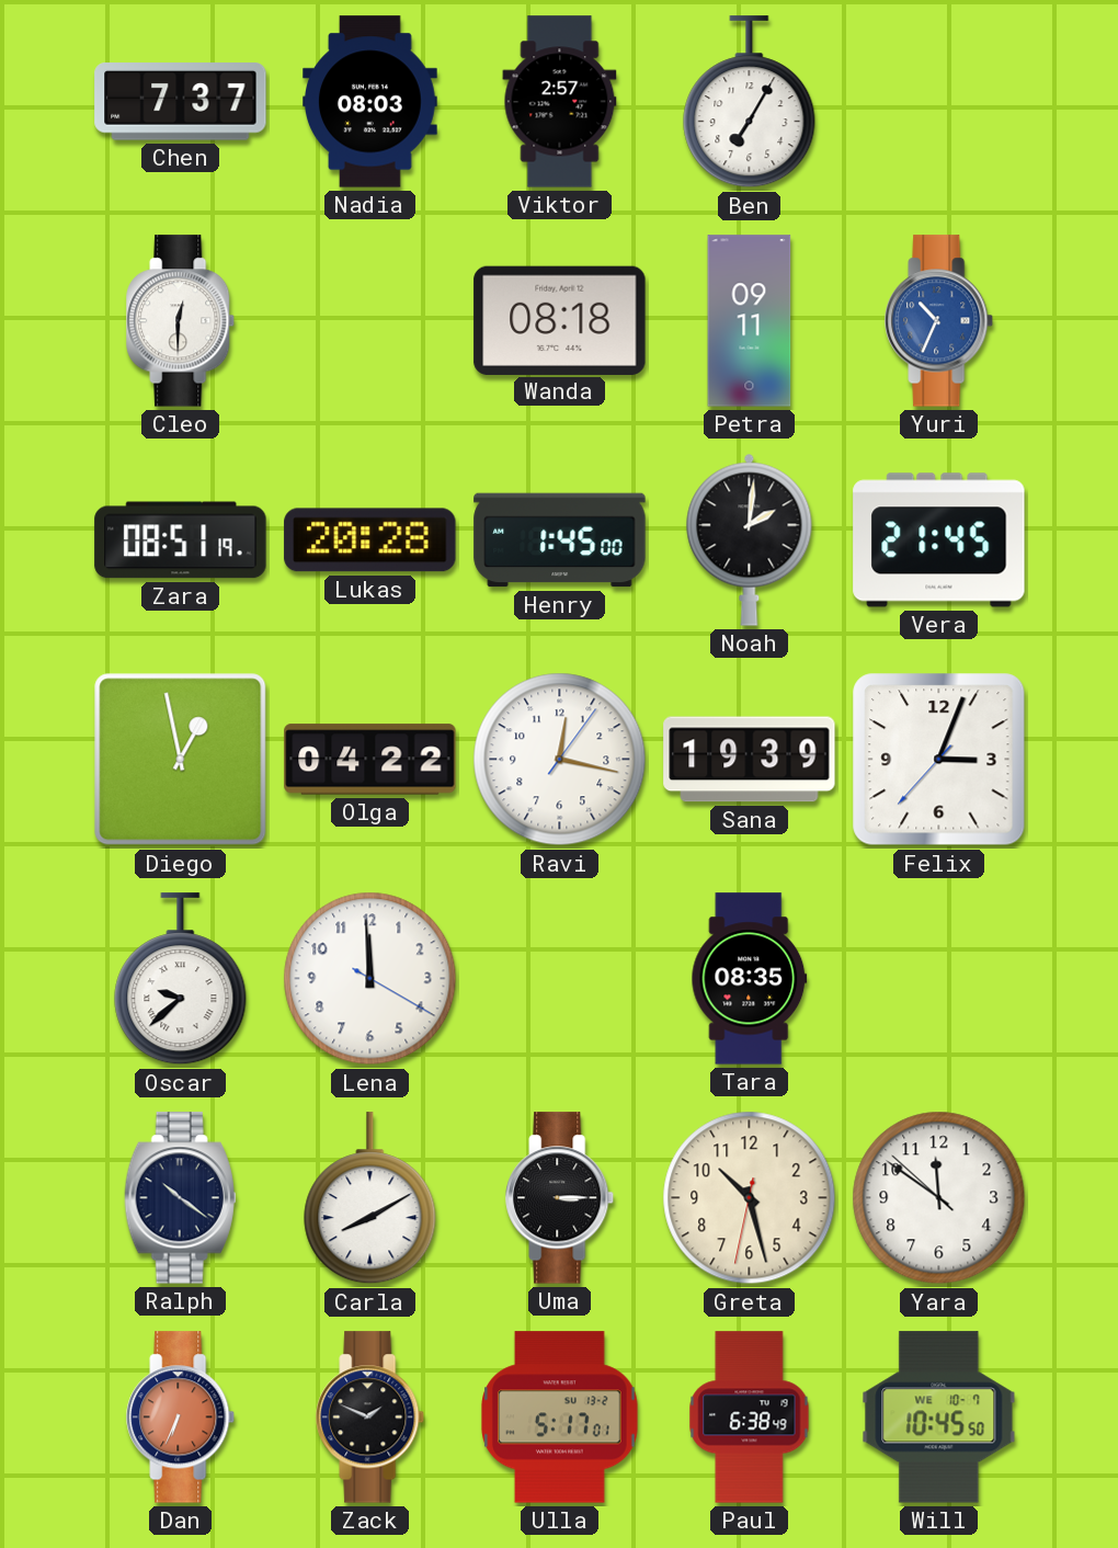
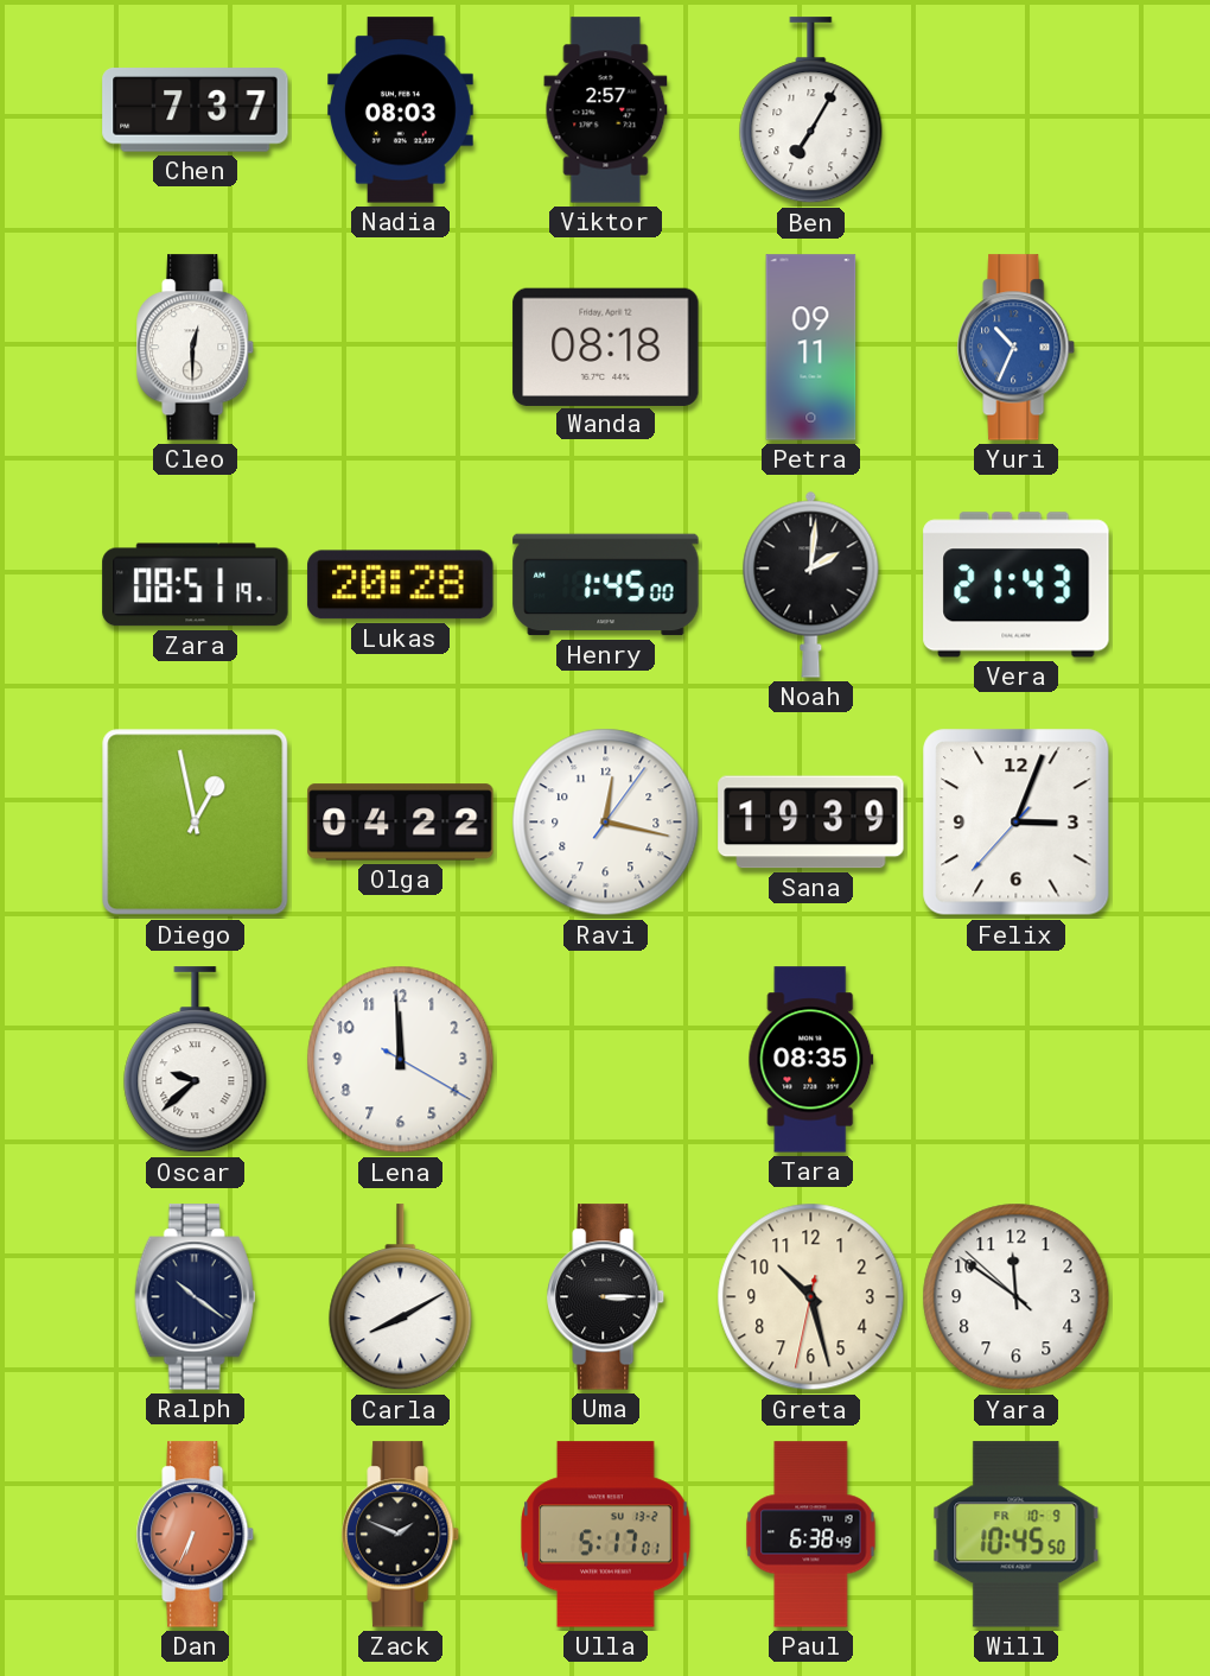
Vera: 21:45 -> 21:43
Will date: WE 10-7 -> FR 10-9
